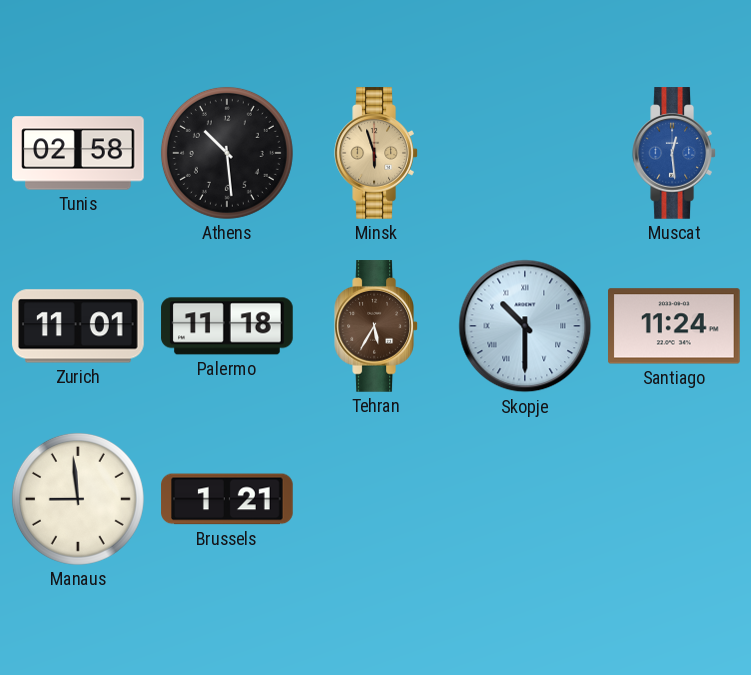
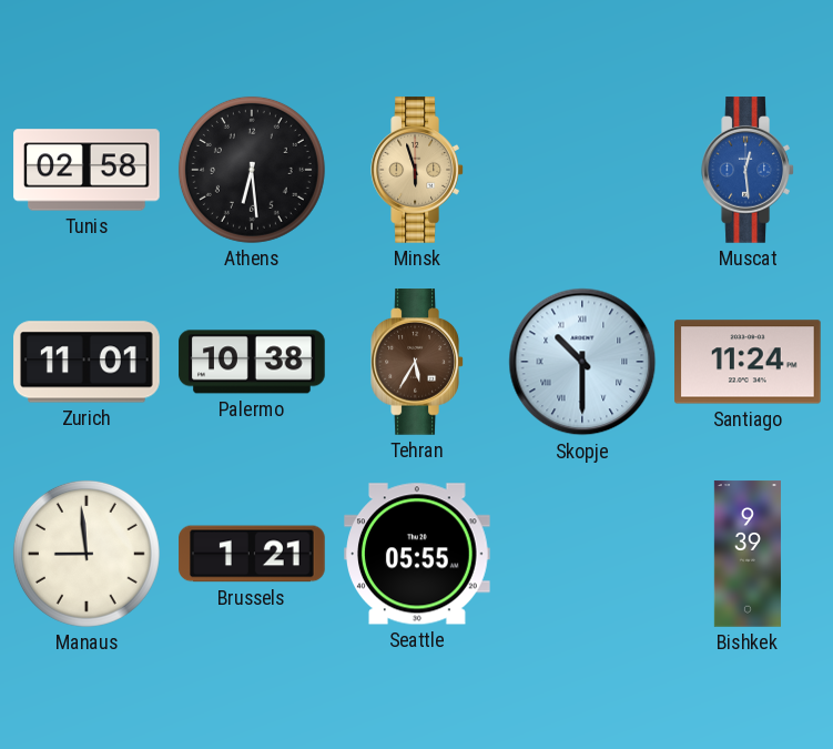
Athens: 10:29 -> 6:29
Palermo: 11:18 -> 10:38
Seattle: none -> 05:55
Bishkek: none -> 9:39
